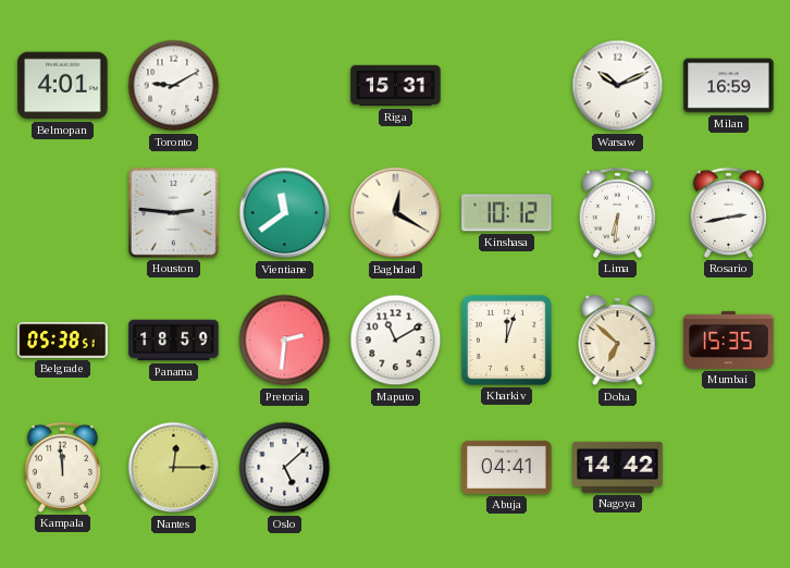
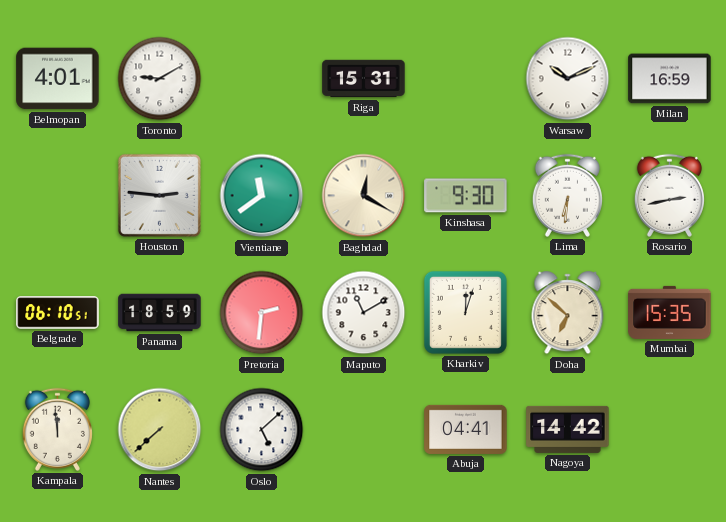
Kinshasa: 10:12 -> 9:30
Belgrade: 05:38 -> 06:10
Nantes: 12:15 -> 7:38
